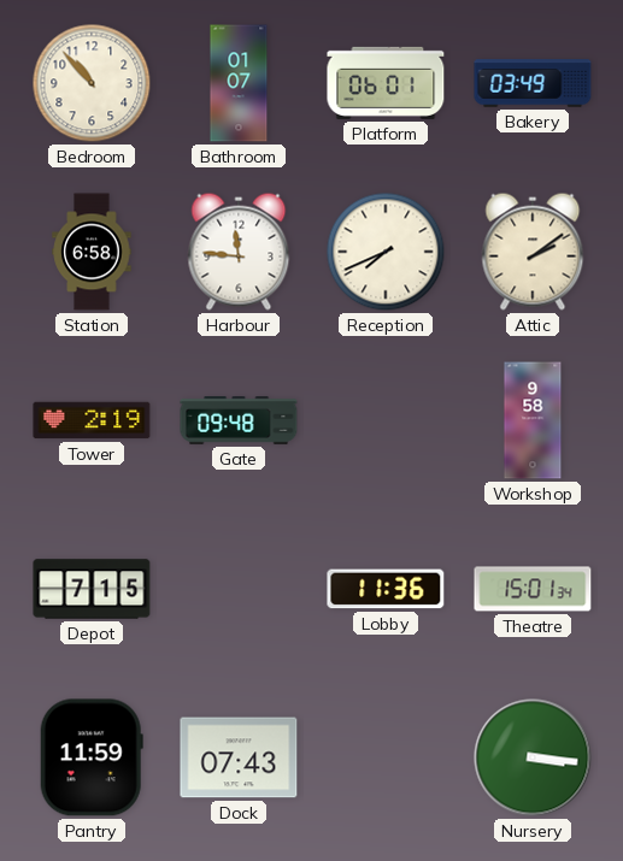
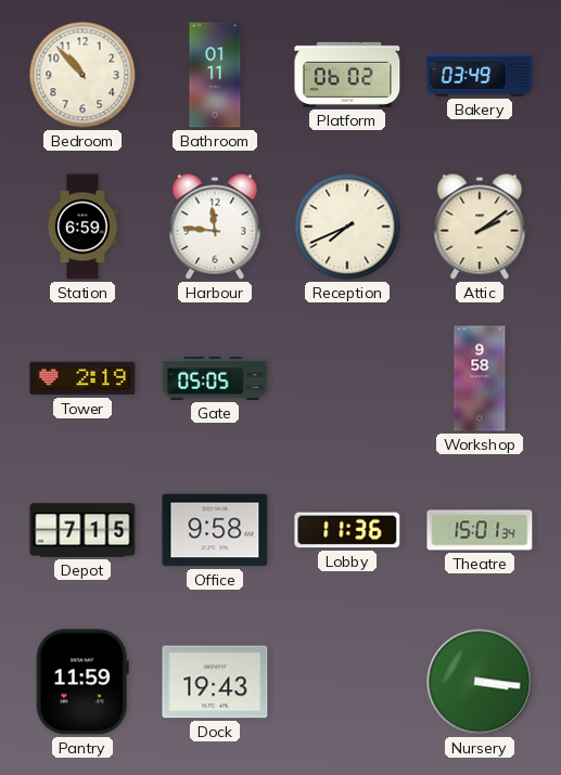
Bathroom: 01:07 -> 01:11
Platform: 06:01 -> 06:02
Station: 6:58 -> 6:59
Gate: 09:48 -> 05:05
Office: none -> 9:58
Dock: 07:43 -> 19:43
